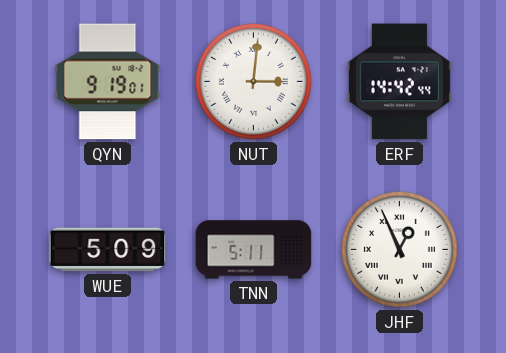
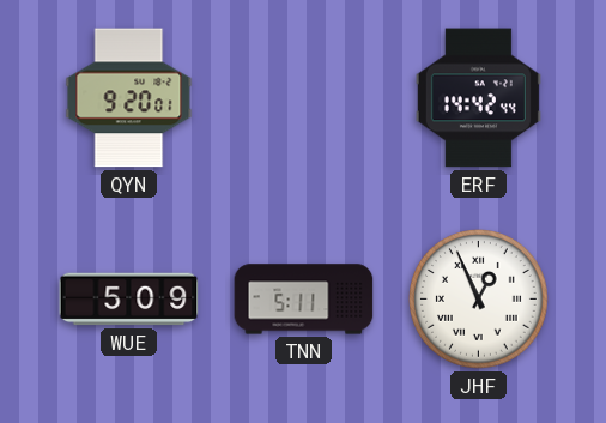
QYN: 9:19 -> 9:20
NUT: 3:01 -> none
